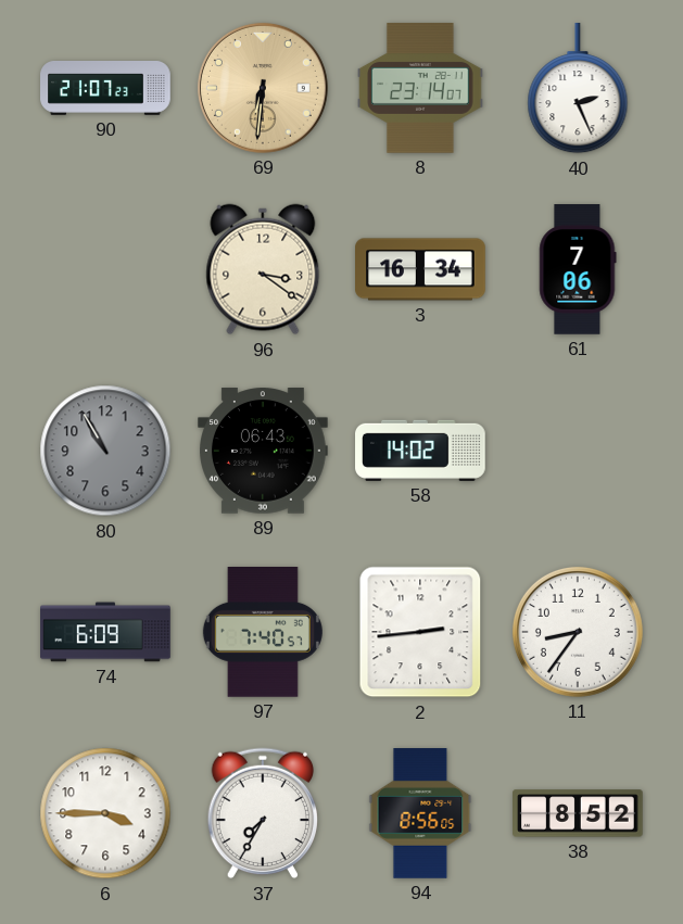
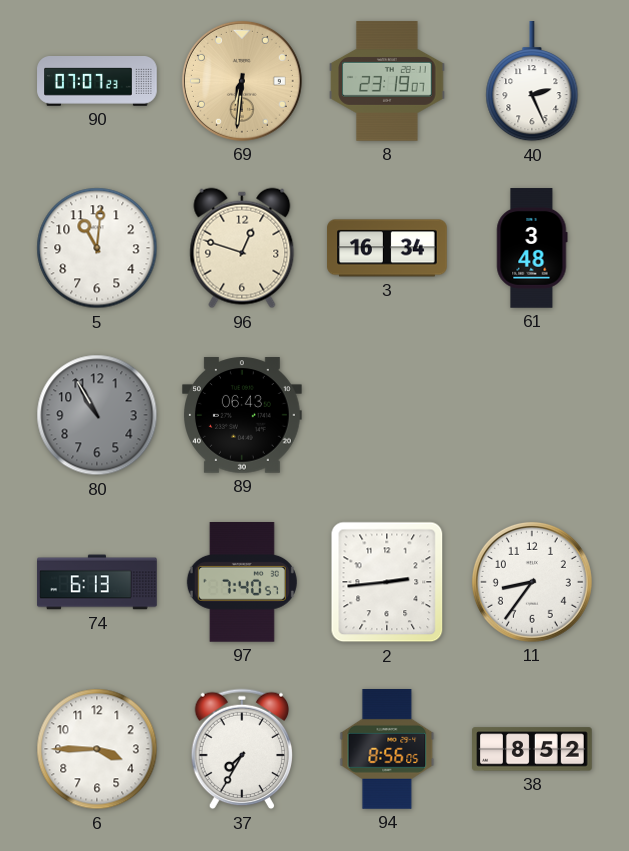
90: 21:07 -> 07:07
8: 23:14 -> 23:19
5: none -> 11:01
96: 3:21 -> 12:48
61: 7:06 -> 3:48
58: 14:02 -> none
74: 6:09 -> 6:13
